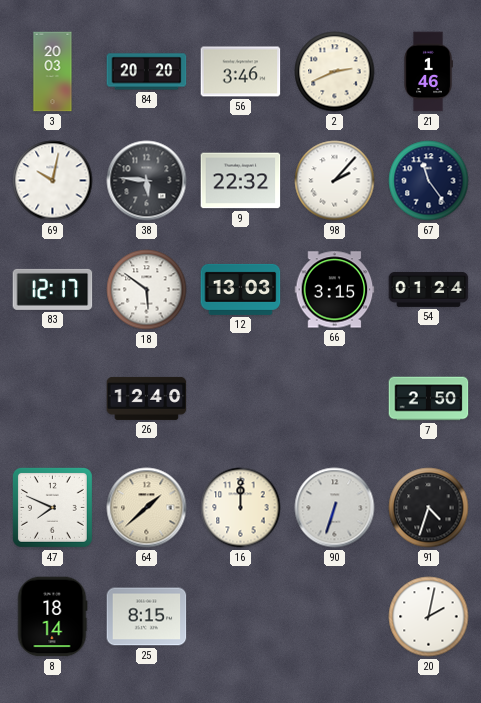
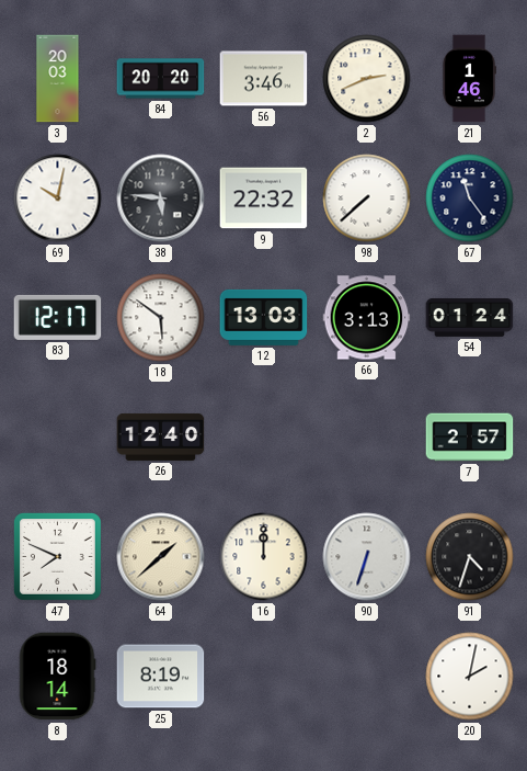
98: 2:07 -> 7:38
66: 3:15 -> 3:13
7: 2:50 -> 2:57
25: 8:15 -> 8:19
